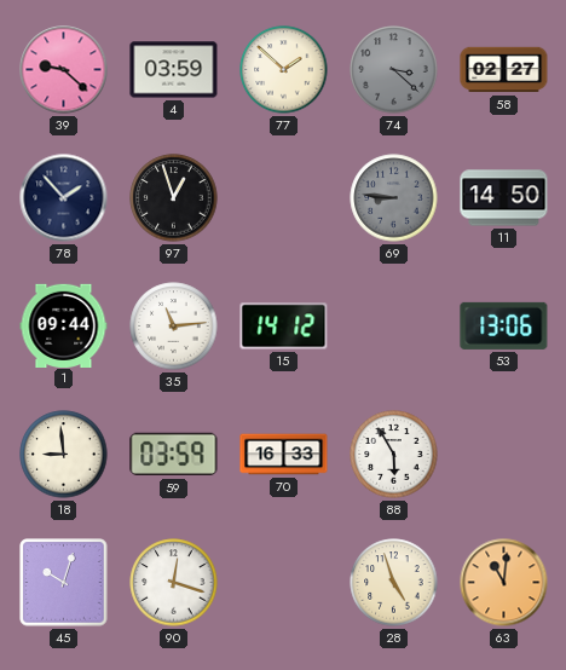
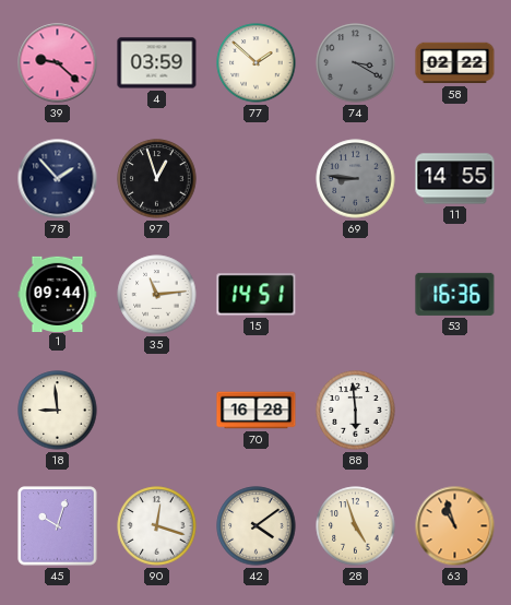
74: 3:22 -> 3:20
58: 02:27 -> 02:22
11: 14:50 -> 14:55
15: 14:12 -> 14:51
53: 13:06 -> 16:36
59: 03:59 -> none
70: 16:33 -> 16:28
88: 5:55 -> 5:59
42: none -> 4:09
63: 11:01 -> 10:57
